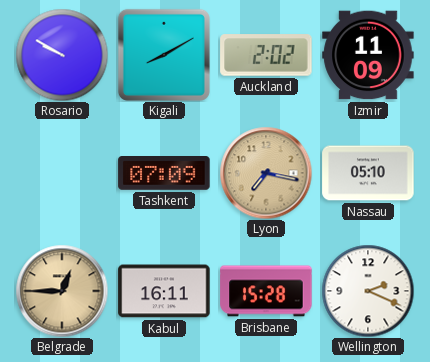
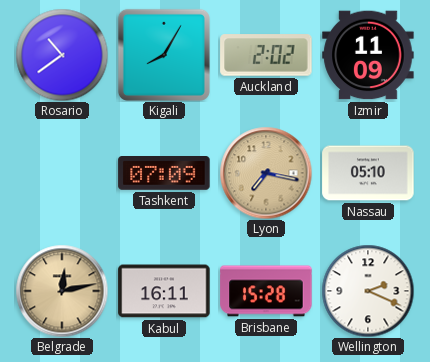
Rosario: 9:50 -> 10:39
Kigali: 8:10 -> 8:05
Belgrade: 12:45 -> 12:13
